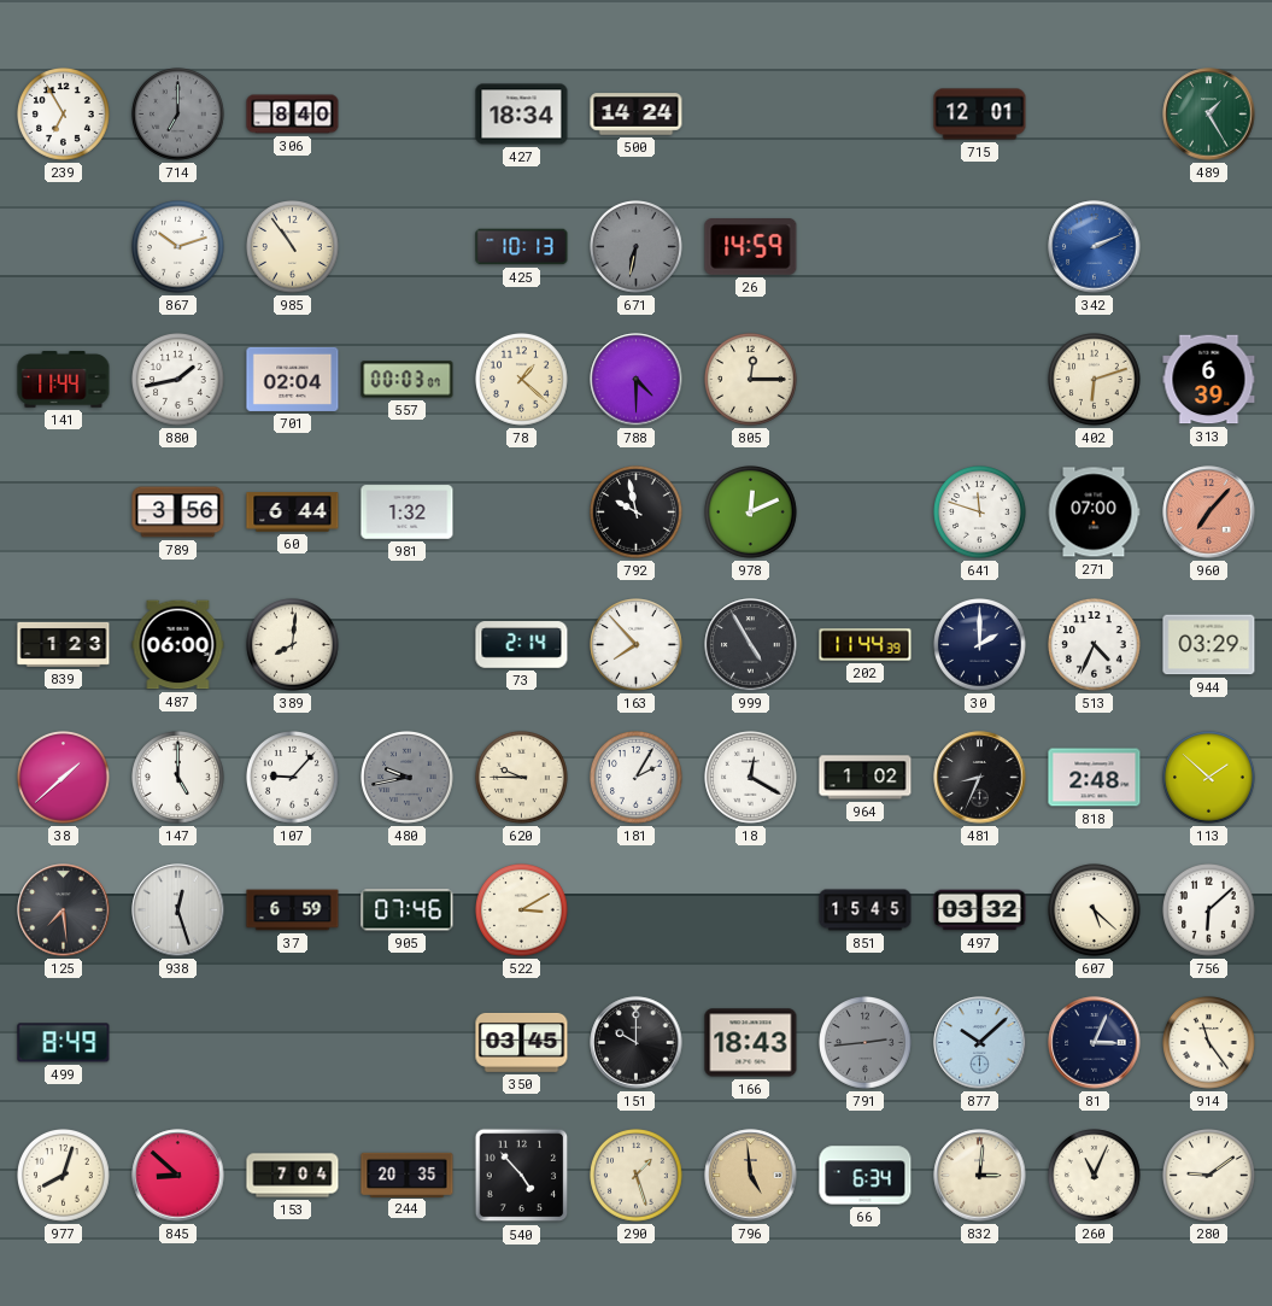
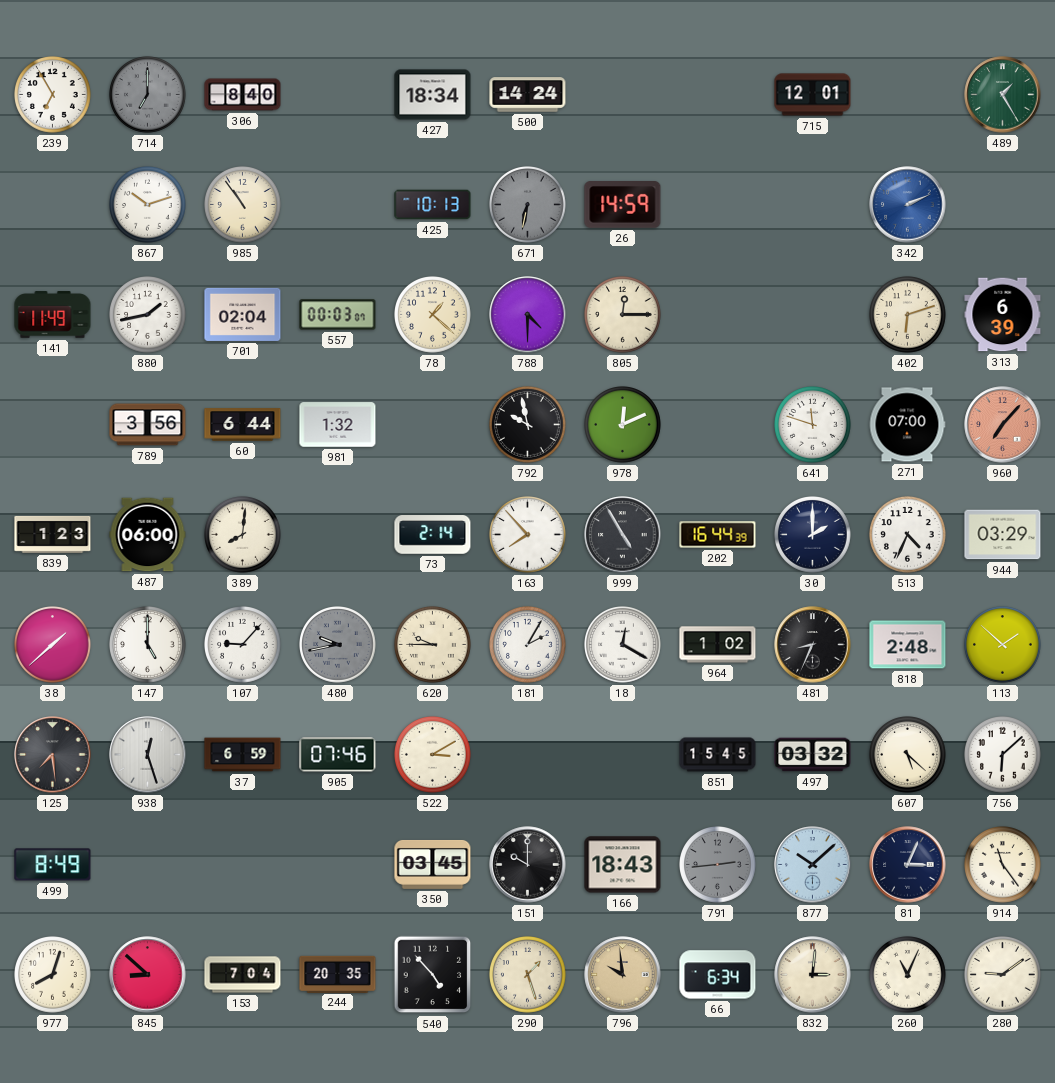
141: 11:44 -> 11:49
202: 11:44 -> 16:44
796: 4:59 -> 9:59
